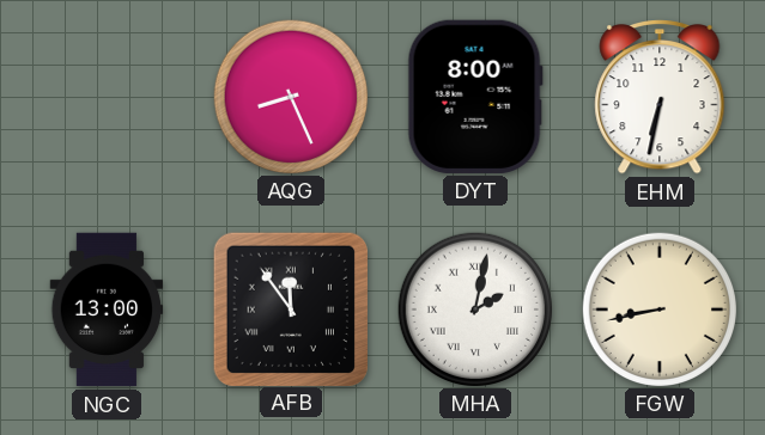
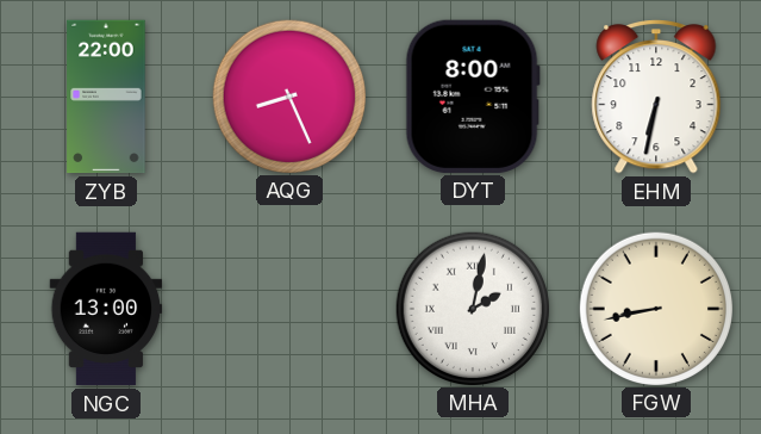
ZYB: none -> 22:00
AFB: 11:54 -> none
